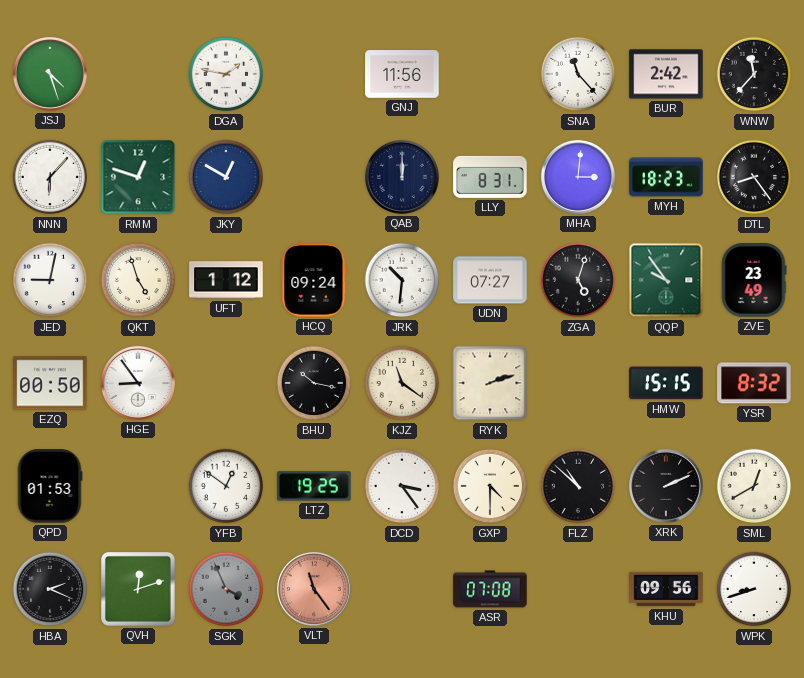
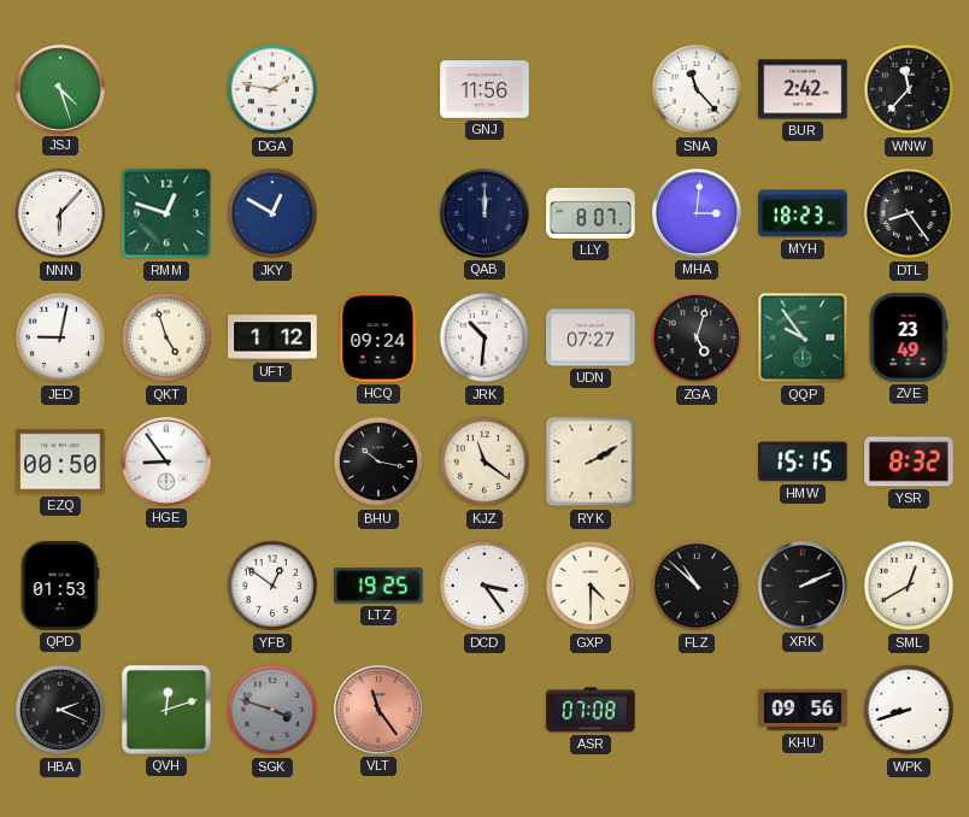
LLY: 8:31 -> 8:07
RYK: 2:12 -> 2:10
SGK: 3:56 -> 3:48
